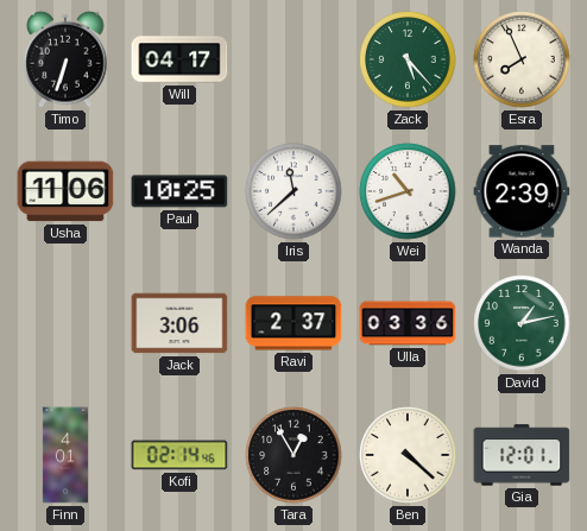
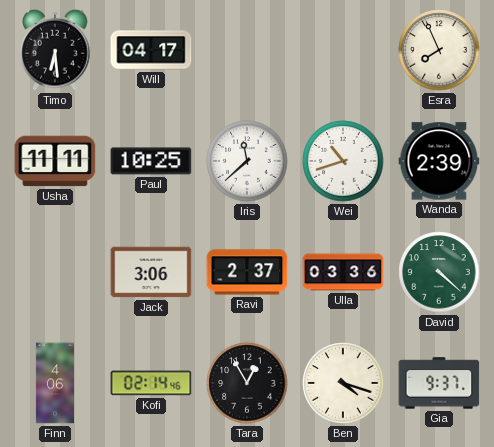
Timo: 6:33 -> 6:29
Zack: 5:23 -> none
Usha: 11:06 -> 11:11
David: 1:13 -> 4:22
Finn: 4:01 -> 4:06
Ben: 4:22 -> 4:18
Gia: 12:01 -> 9:37
